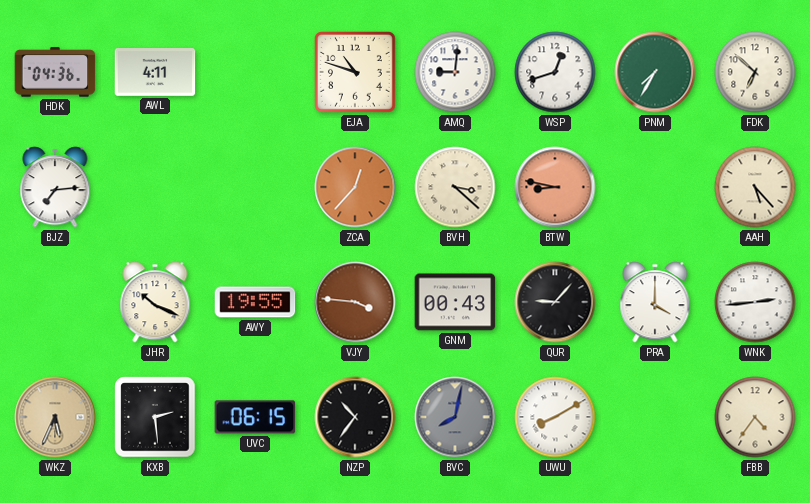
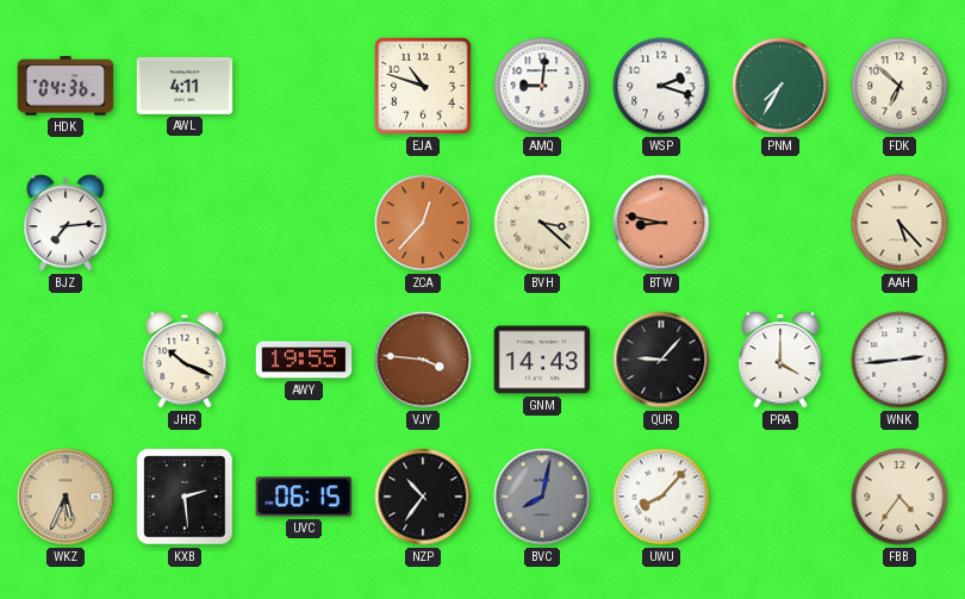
WSP: 12:42 -> 2:18
GNM: 00:43 -> 14:43
UWU: 8:10 -> 8:07
